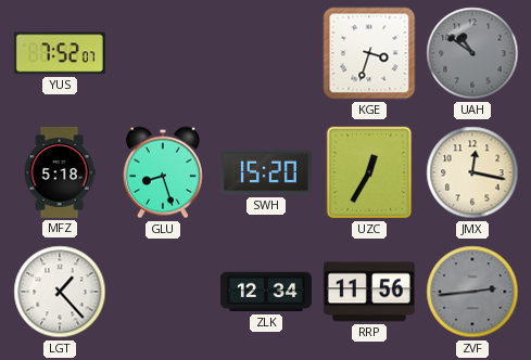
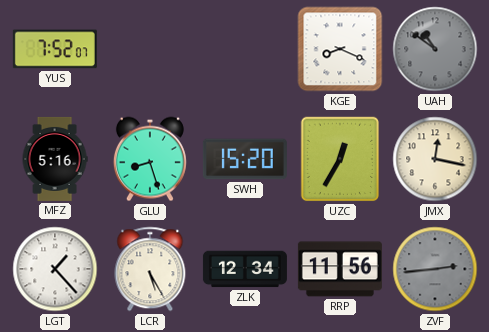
KGE: 3:33 -> 8:19
MFZ: 5:18 -> 5:16
LCR: none -> 5:25
